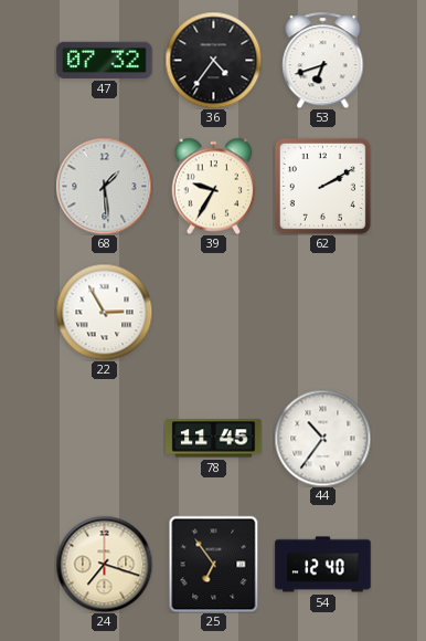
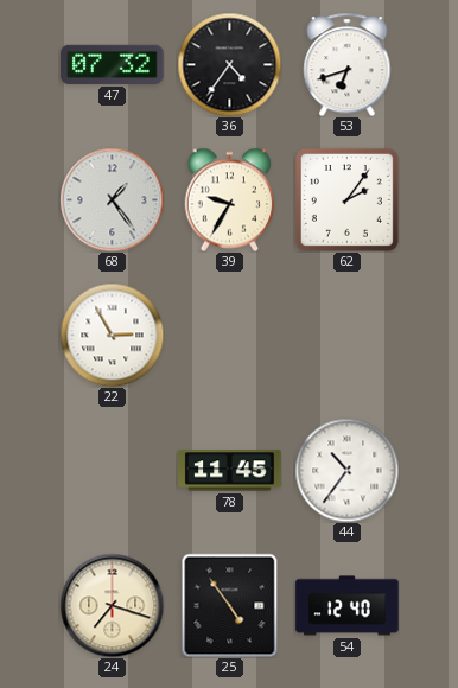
68: 1:29 -> 1:24
62: 2:10 -> 2:06
25: 6:54 -> 4:54
